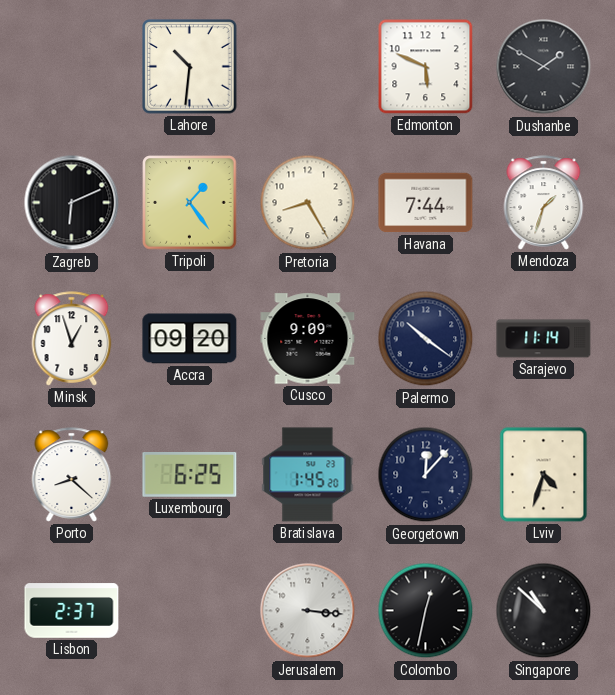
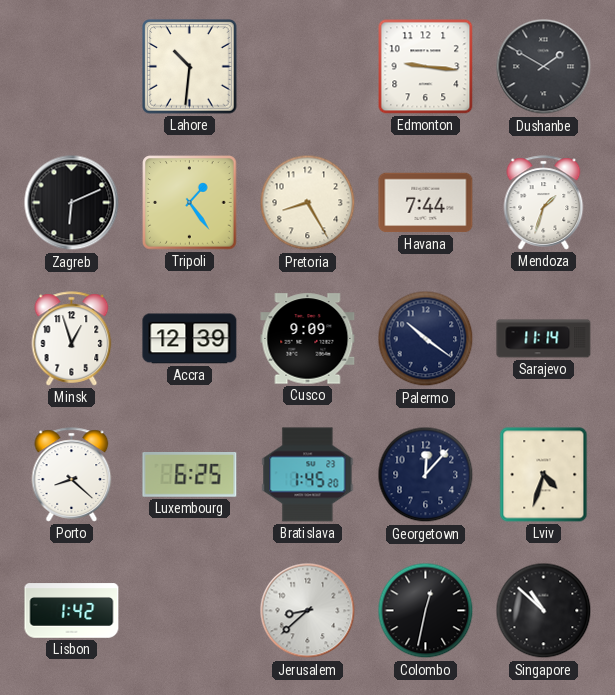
Edmonton: 5:49 -> 9:16
Accra: 09:20 -> 12:39
Lisbon: 2:37 -> 1:42
Jerusalem: 3:16 -> 8:38
